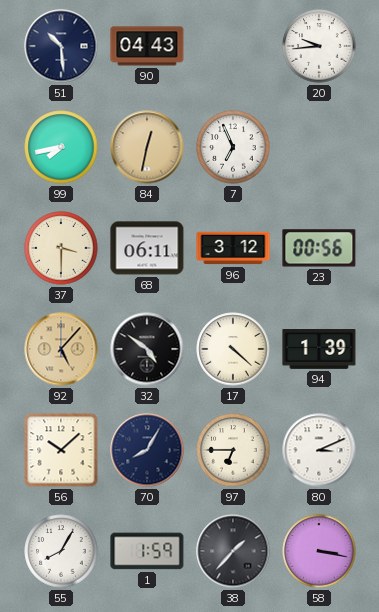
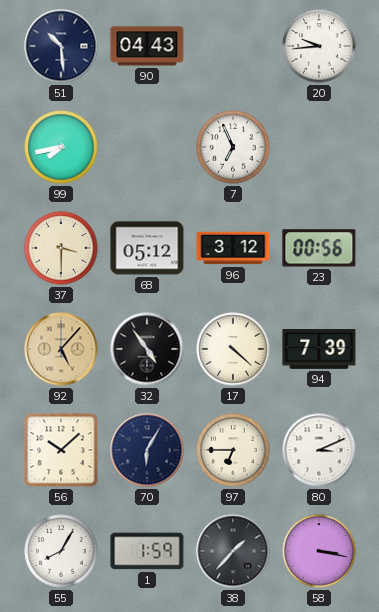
84: 12:32 -> none
68: 06:11 -> 05:12
32: 4:51 -> 4:54
94: 1:39 -> 7:39
70: 8:05 -> 6:05
